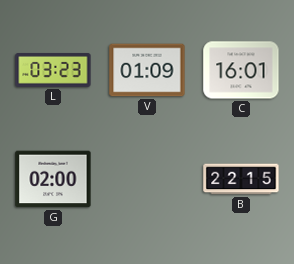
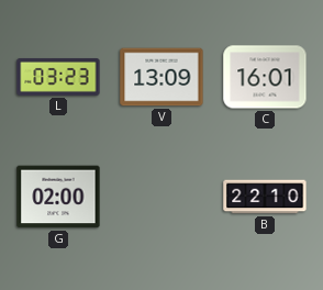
V: 01:09 -> 13:09
B: 22:15 -> 22:10
